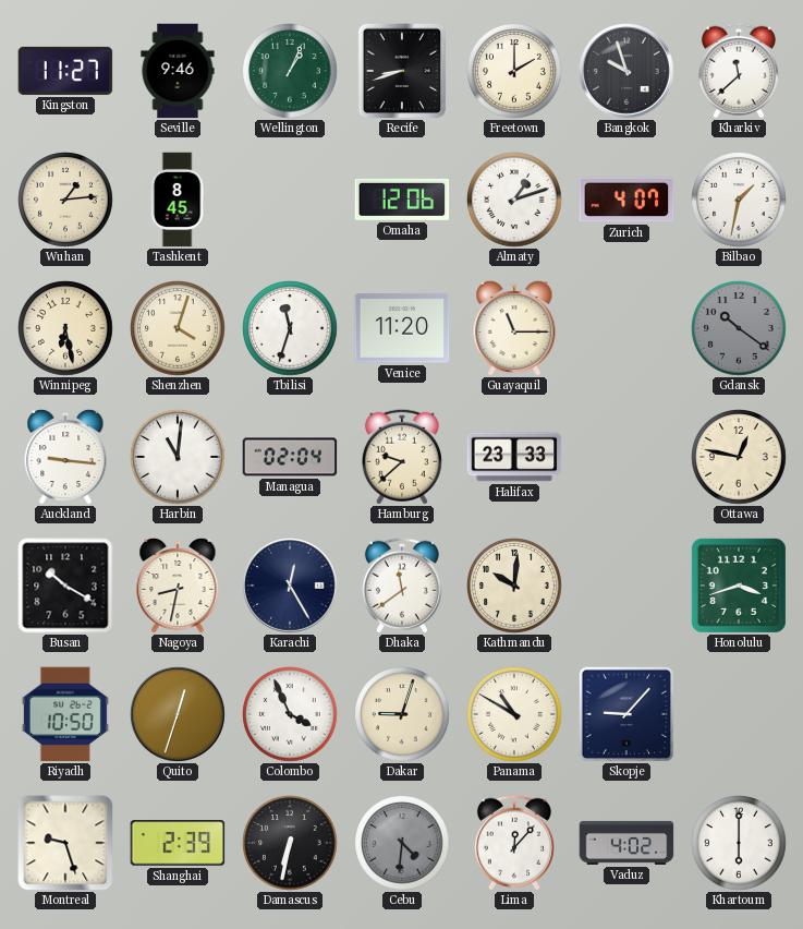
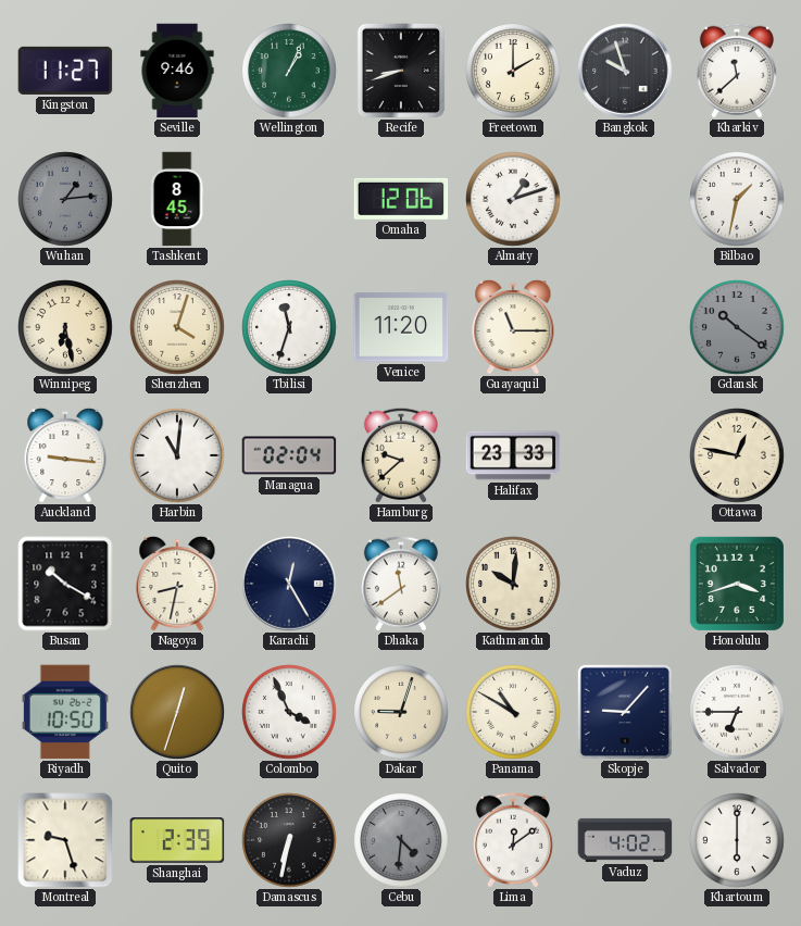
Wuhan dial: cream -> grey
Zurich: 4:07 -> none
Salvador: none -> 6:45
Lima: 12:07 -> 12:09
